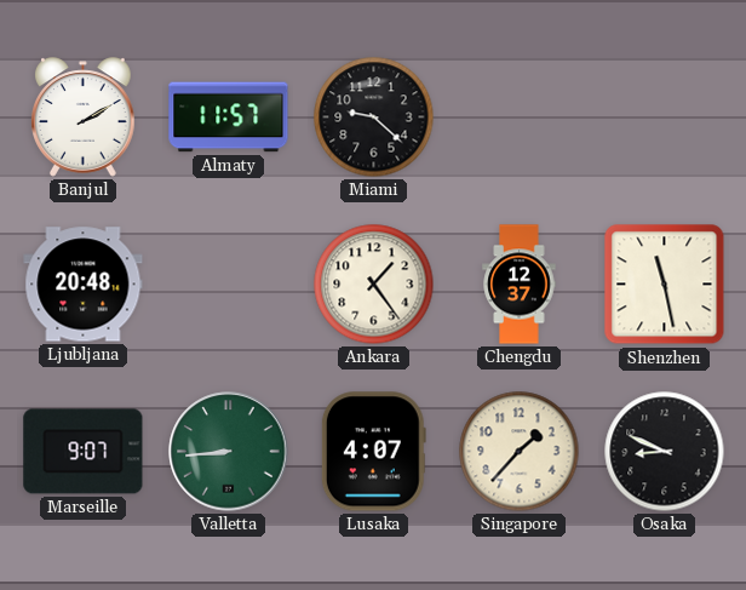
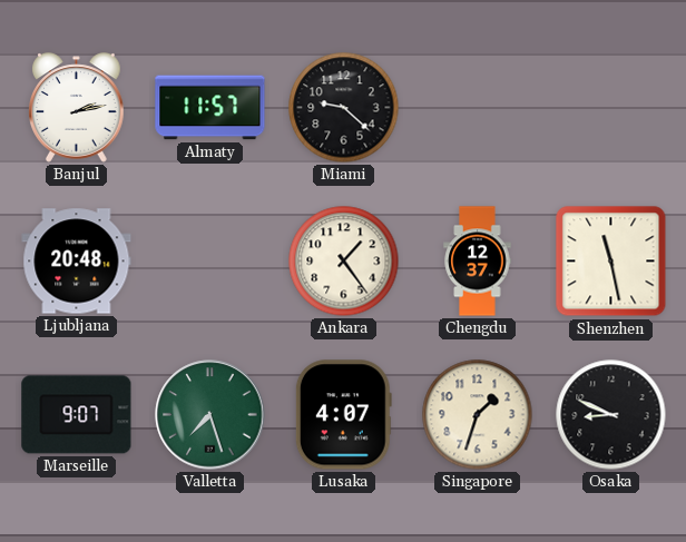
Banjul: 2:10 -> 2:13
Valletta: 8:44 -> 7:27
Singapore: 1:37 -> 1:33
